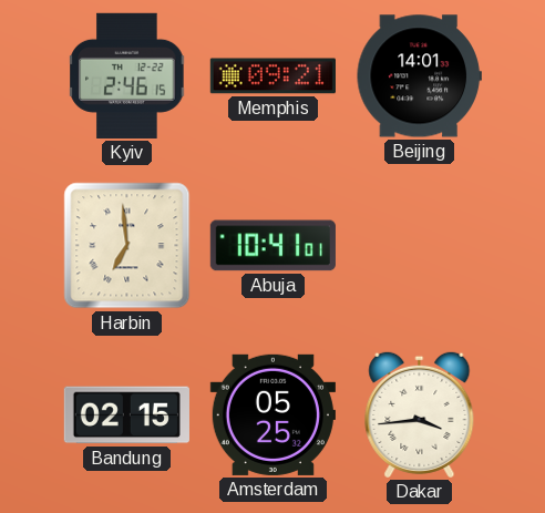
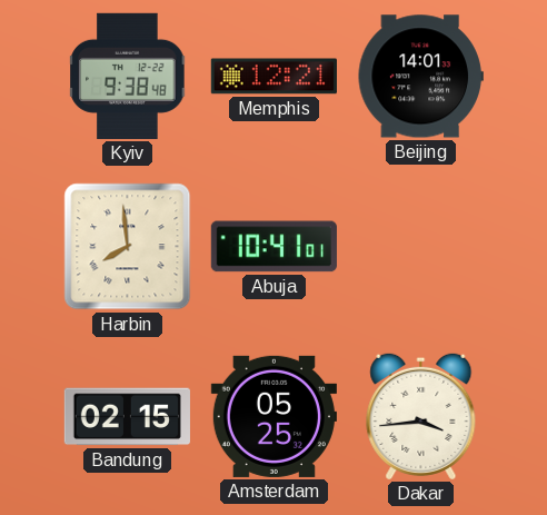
Kyiv: 2:46 -> 9:38
Memphis: 09:21 -> 12:21
Harbin: 6:59 -> 7:59
